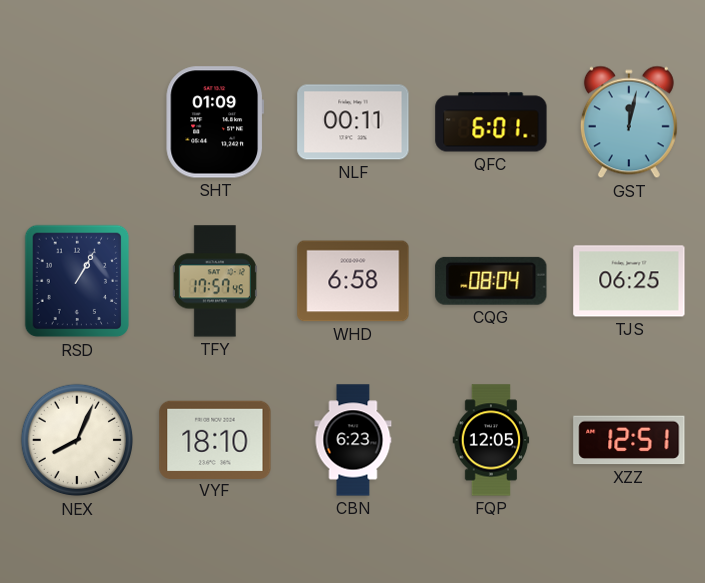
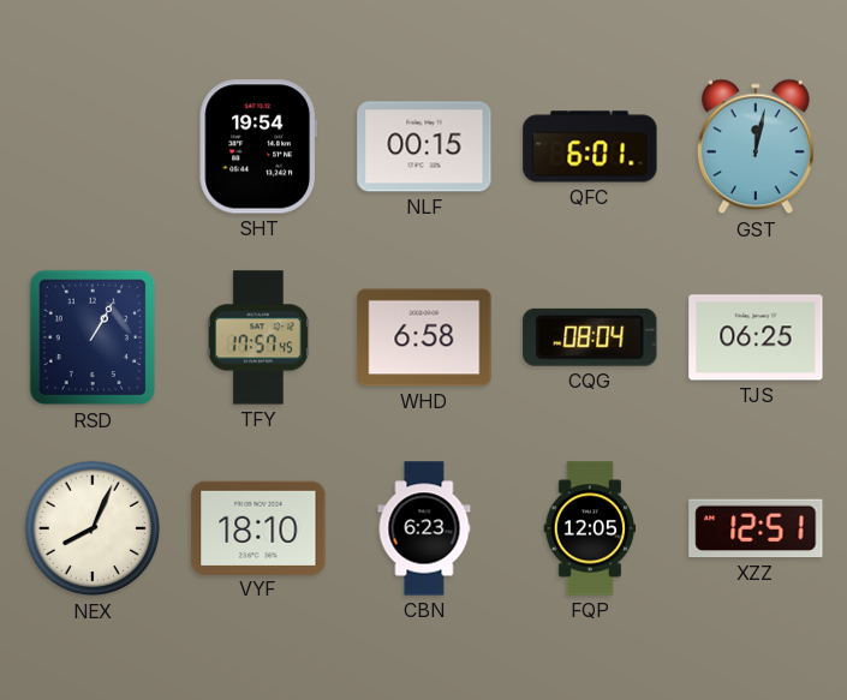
SHT: 01:09 -> 19:54
NLF: 00:11 -> 00:15
